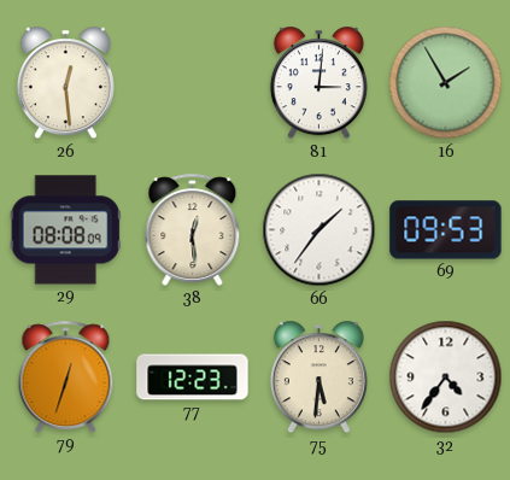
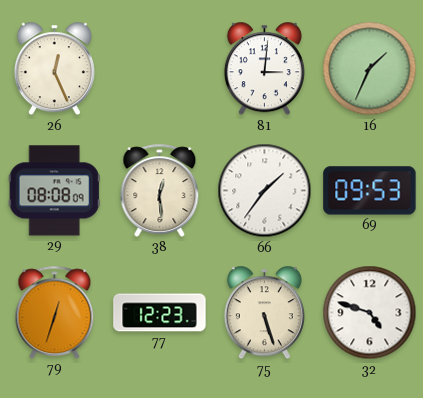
26: 12:29 -> 12:26
16: 1:55 -> 1:34
75: 5:31 -> 5:27
32: 4:36 -> 4:48
